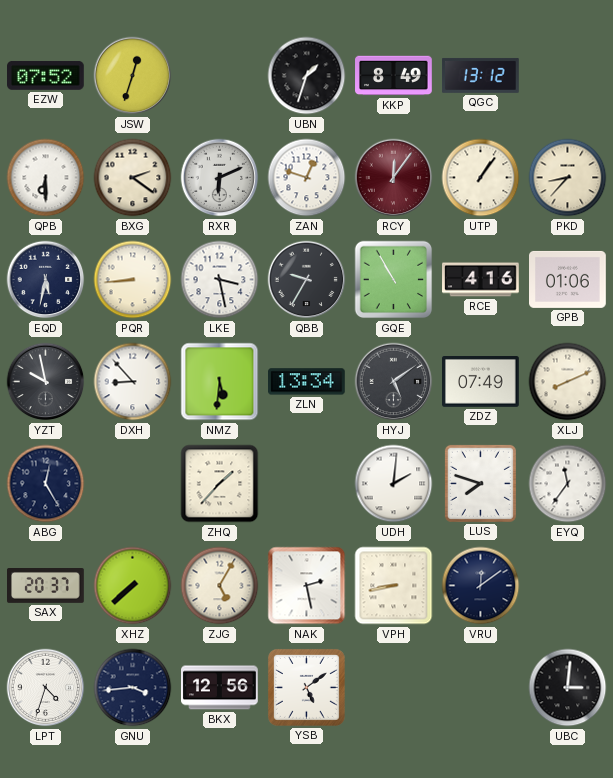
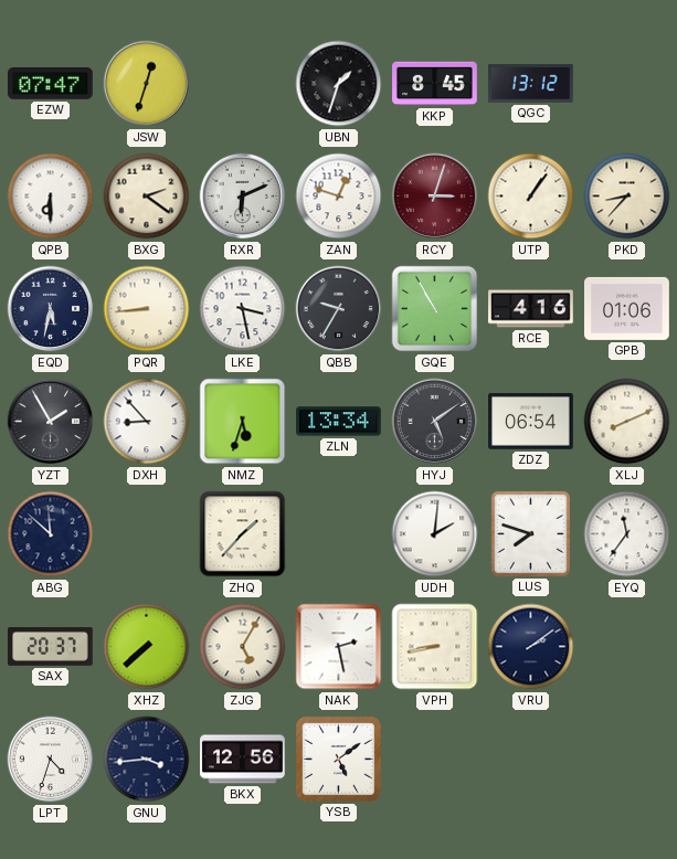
EZW: 07:52 -> 07:47
KKP: 8:49 -> 8:45
RCY: 12:06 -> 3:03
YZT: 9:58 -> 1:55
NMZ: 5:31 -> 5:33
ZDZ: 07:49 -> 06:54
ABG: 12:25 -> 11:52
VRU: 12:09 -> 2:09
UBC: 3:01 -> none
